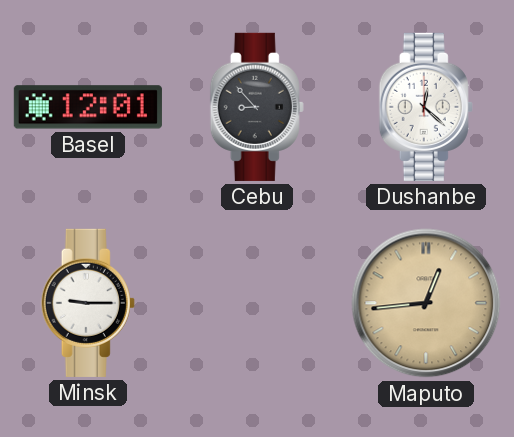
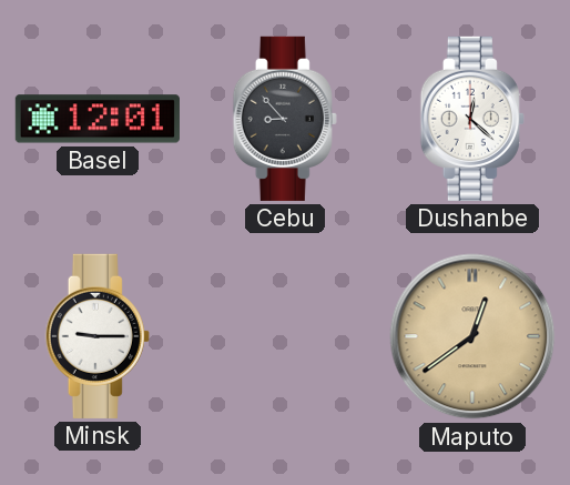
Maputo: 12:44 -> 12:39
